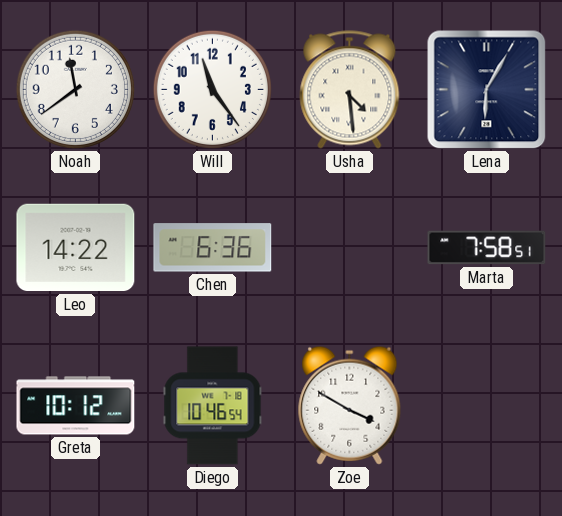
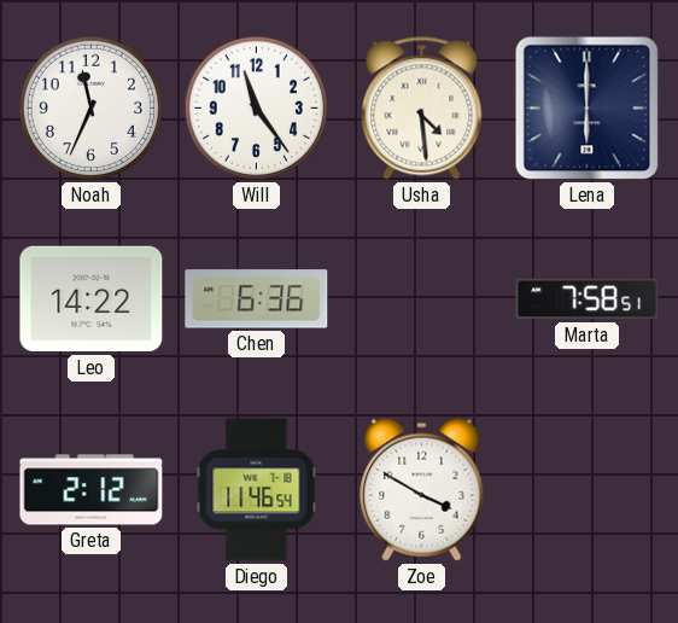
Noah: 11:39 -> 11:34
Lena: 6:05 -> 6:00
Greta: 10:12 -> 2:12
Diego: 10:46 -> 11:46
